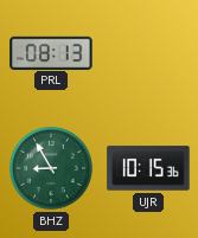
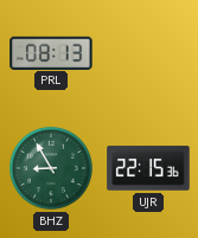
UJR: 10:15 -> 22:15
